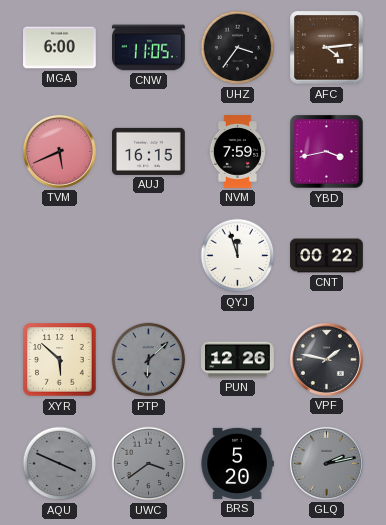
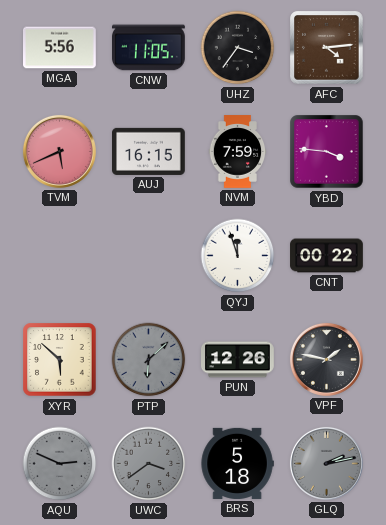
MGA: 6:00 -> 5:56
YBD: 3:43 -> 3:46
AQU: 3:49 -> 2:49
BRS: 5:20 -> 5:18
